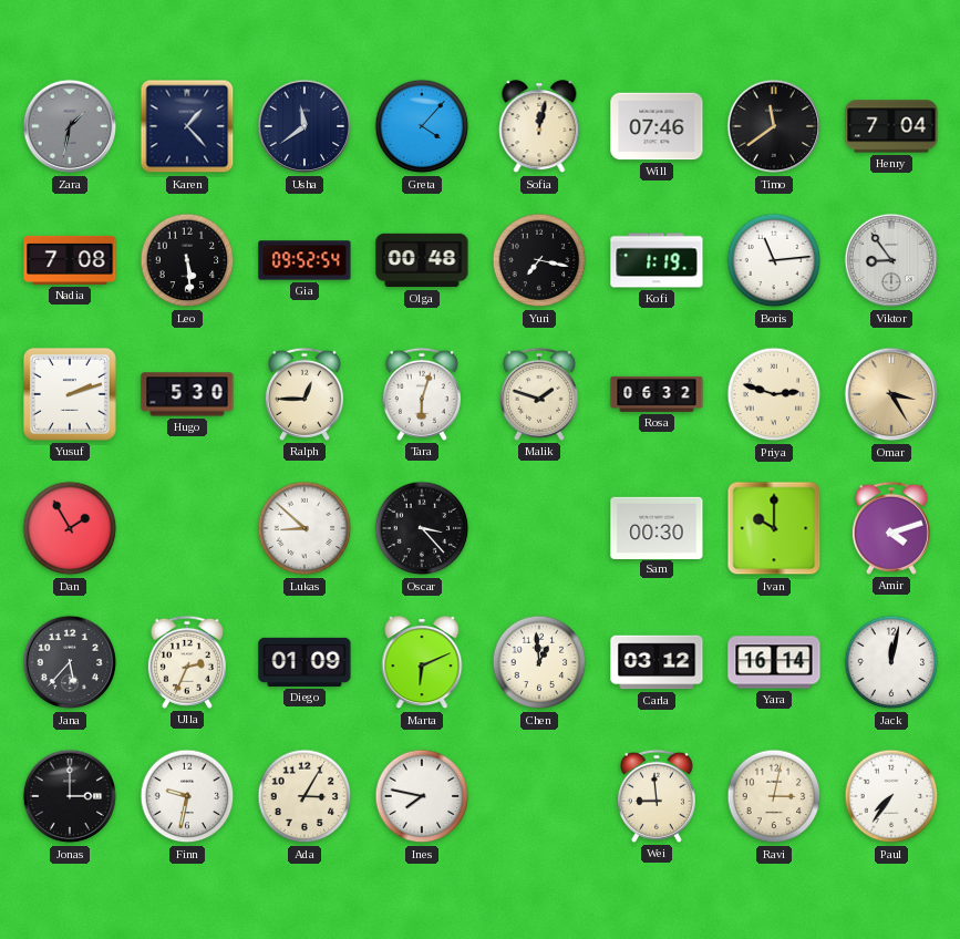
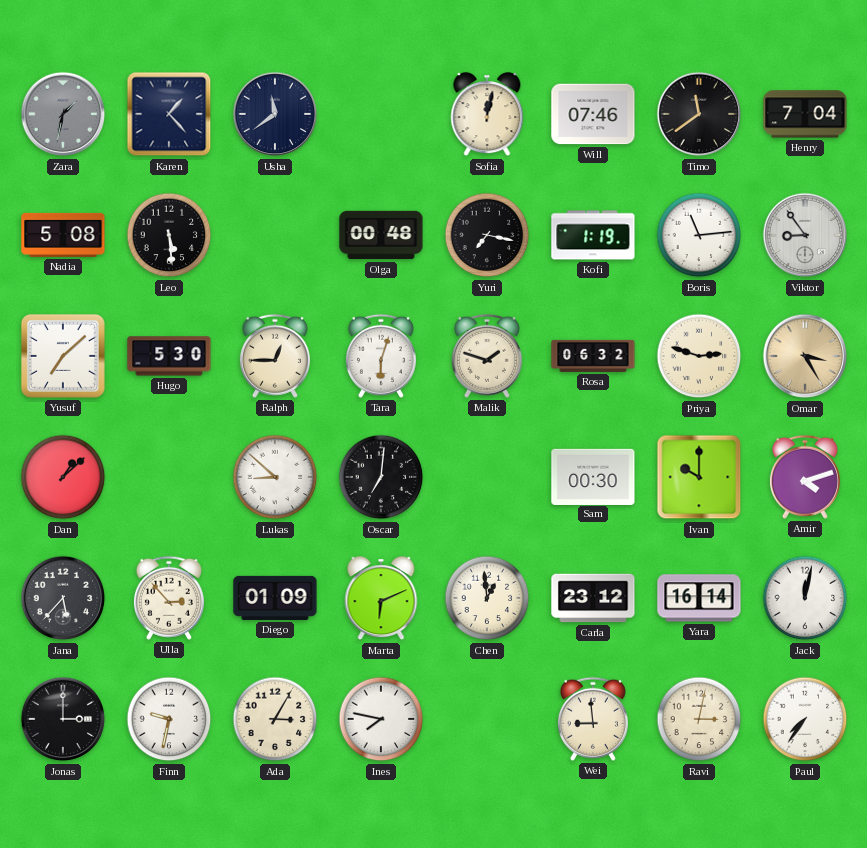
Greta: 4:07 -> none
Nadia: 7:08 -> 5:08
Gia: 09:52 -> none
Yusuf: 2:12 -> 7:08
Dan: 1:55 -> 1:08
Oscar: 3:23 -> 7:01
Ulla: 2:34 -> 2:53
Carla: 03:12 -> 23:12
